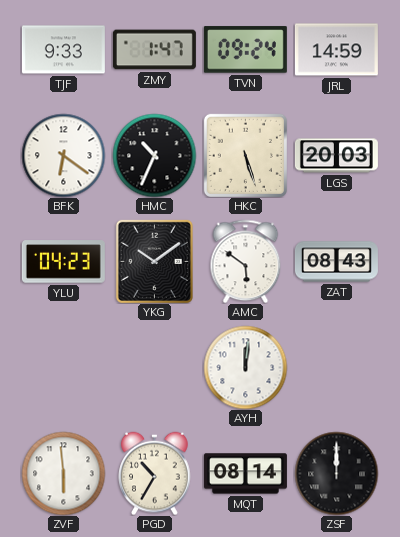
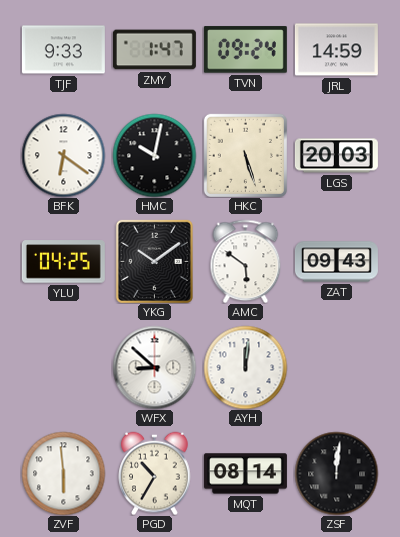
HMC: 10:34 -> 10:02
YLU: 04:23 -> 04:25
ZAT: 08:43 -> 09:43
WFX: none -> 8:52
ZSF: 12:00 -> 12:01
